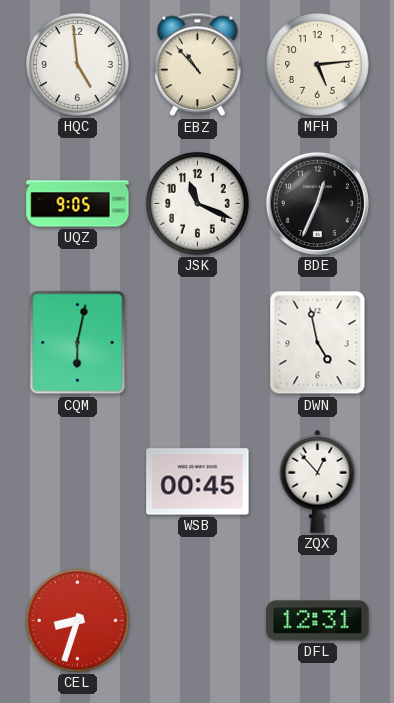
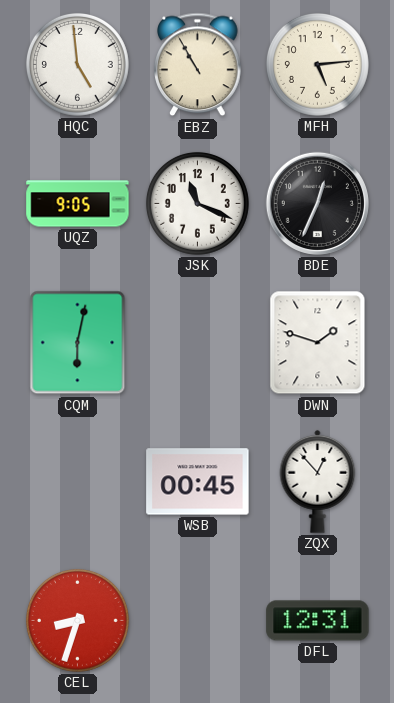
EBZ: 10:53 -> 10:55
DWN: 4:58 -> 1:48
